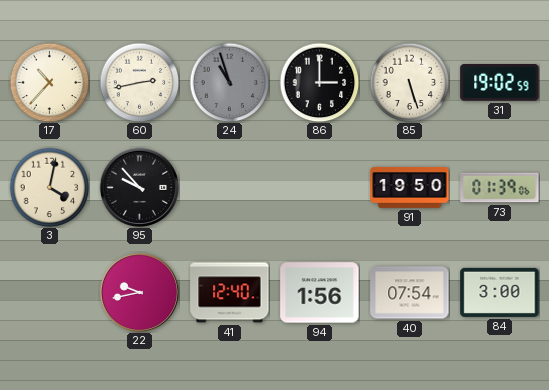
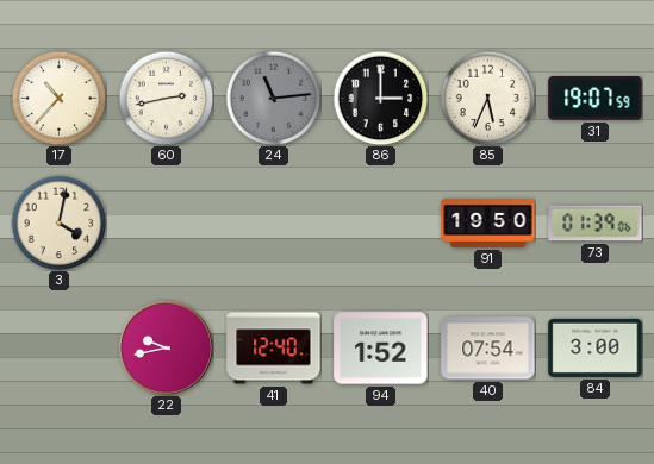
24: 10:57 -> 11:14
85: 5:27 -> 5:34
31: 19:02 -> 19:07
95: 9:53 -> none
94: 1:56 -> 1:52
